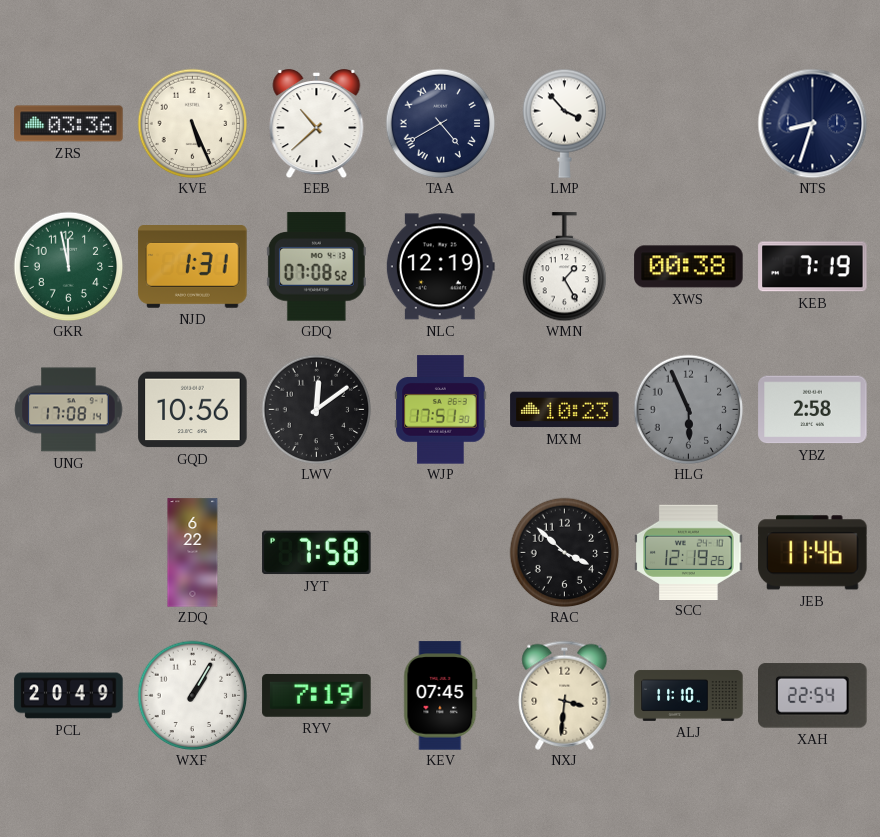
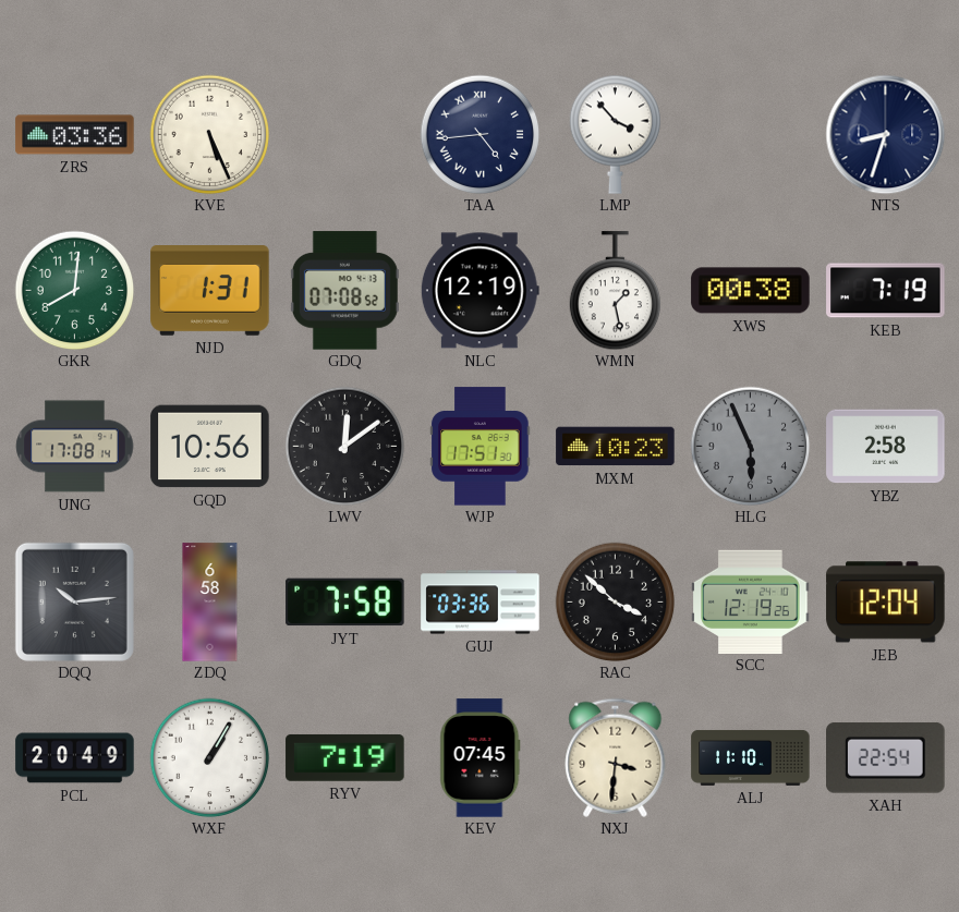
EEB: 10:38 -> none
TAA: 4:40 -> 4:44
GKR: 11:58 -> 8:01
WMN: 1:25 -> 1:28
DQQ: none -> 10:14
ZDQ: 6:22 -> 6:58
GUJ: none -> 03:36
JEB: 11:46 -> 12:04
